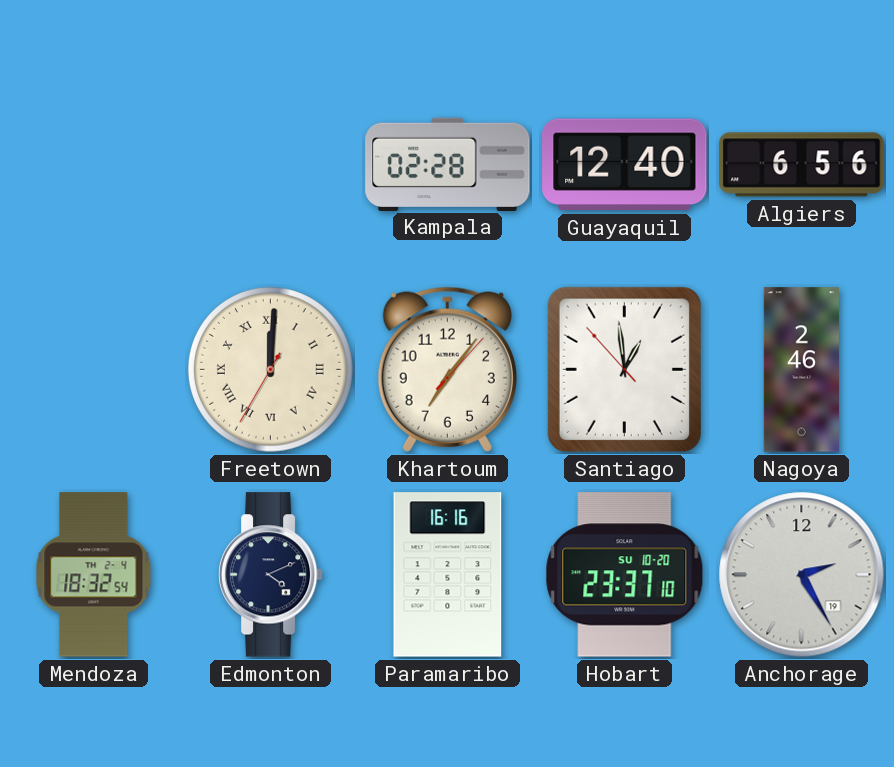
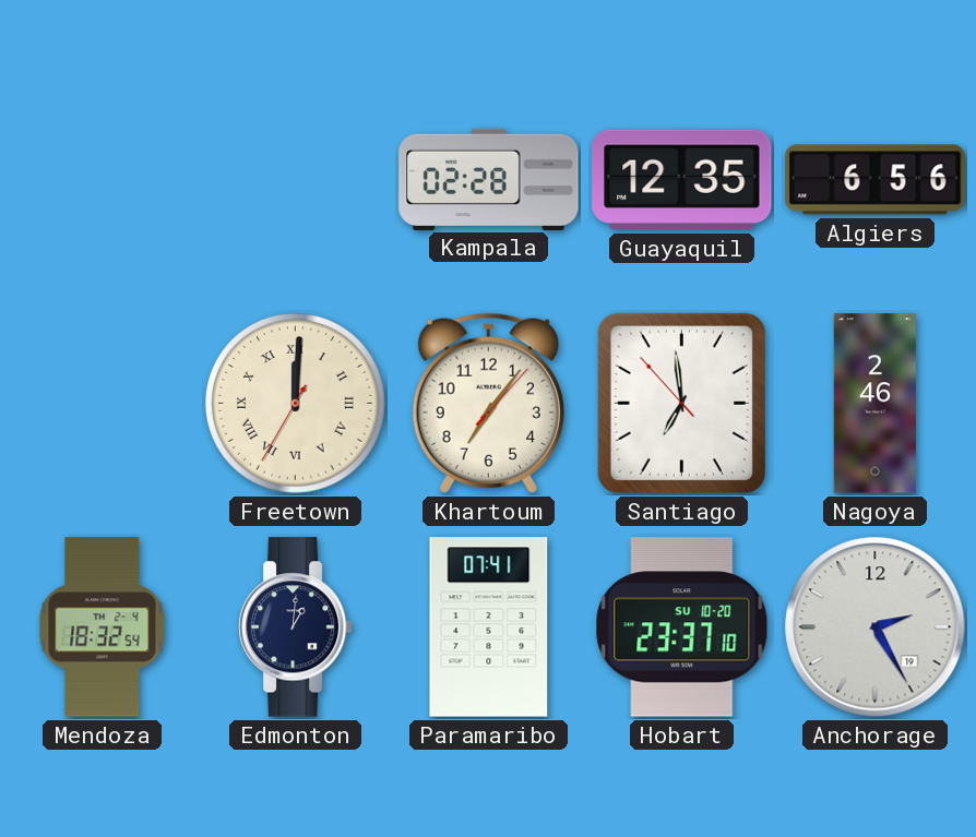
Guayaquil: 12:40 -> 12:35
Santiago: 12:58 -> 6:58
Edmonton: 4:11 -> 1:01
Paramaribo: 16:16 -> 07:41
